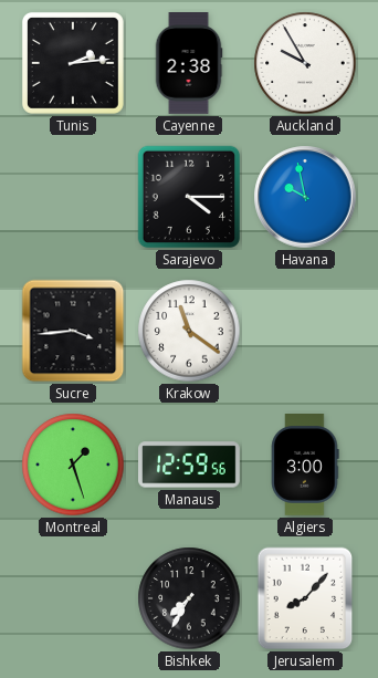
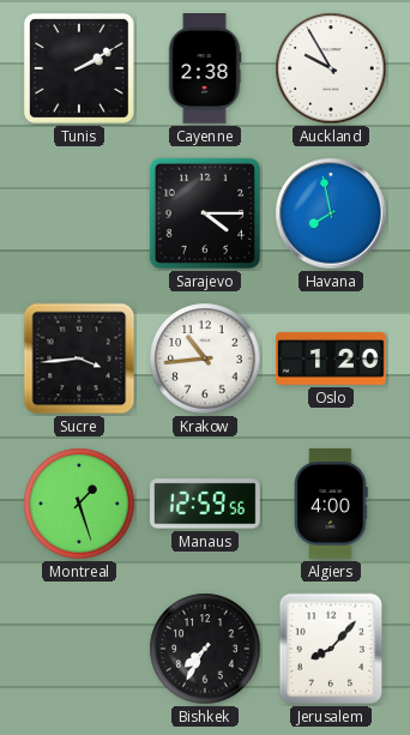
Tunis: 2:14 -> 2:10
Havana: 9:58 -> 7:58
Krakow: 11:21 -> 10:44
Oslo: none -> 1:20
Algiers: 3:00 -> 4:00
